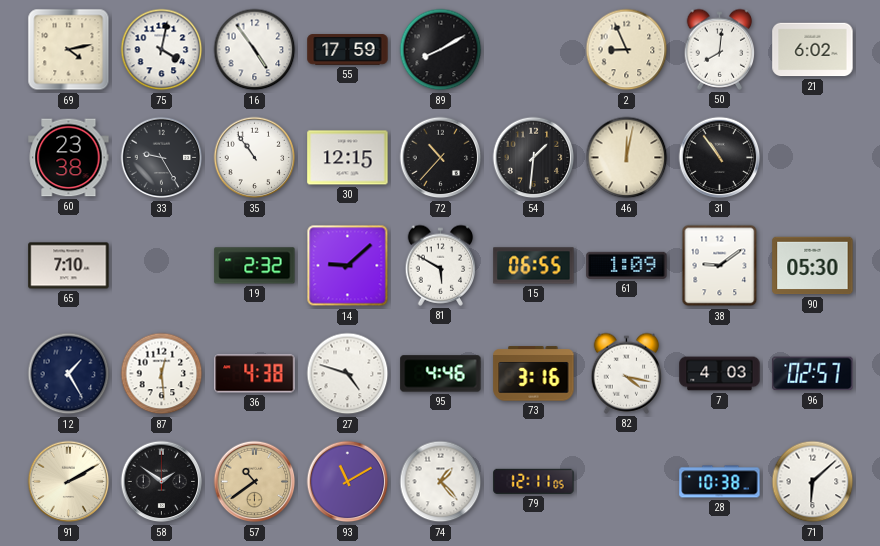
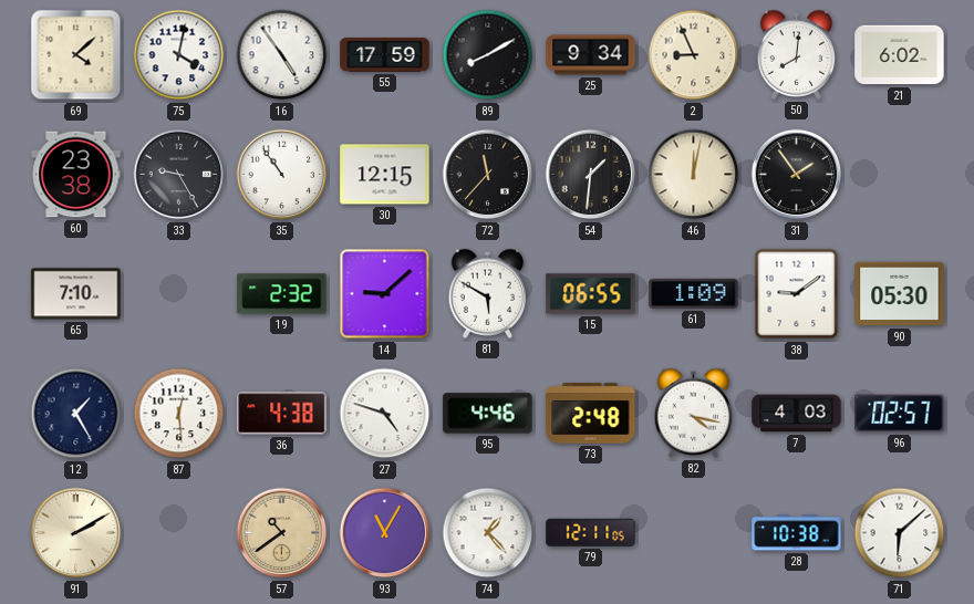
69: 4:13 -> 4:08
25: none -> 9:34
72: 10:37 -> 11:37
31: 10:54 -> 1:54
73: 3:16 -> 2:48
58: 1:51 -> none
93: 11:10 -> 11:05
